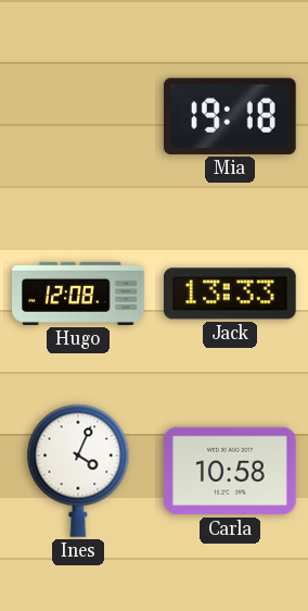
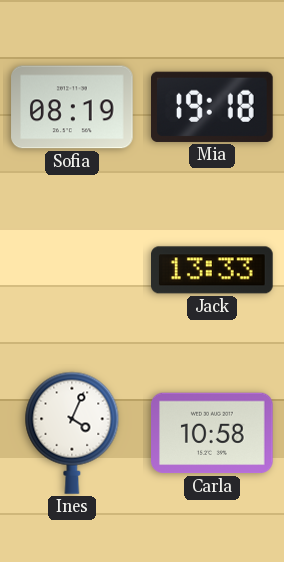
Sofia: none -> 08:19
Hugo: 12:08 -> none
